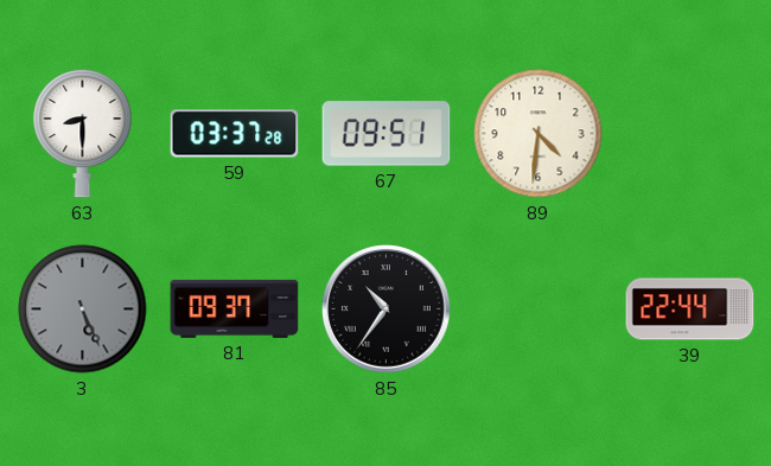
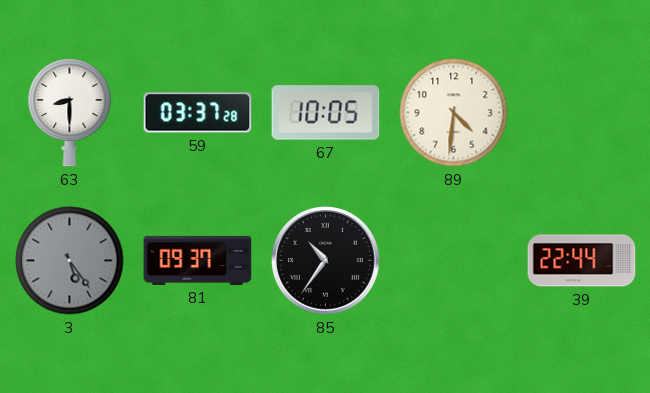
67: 09:51 -> 10:05
3: 5:26 -> 5:24
